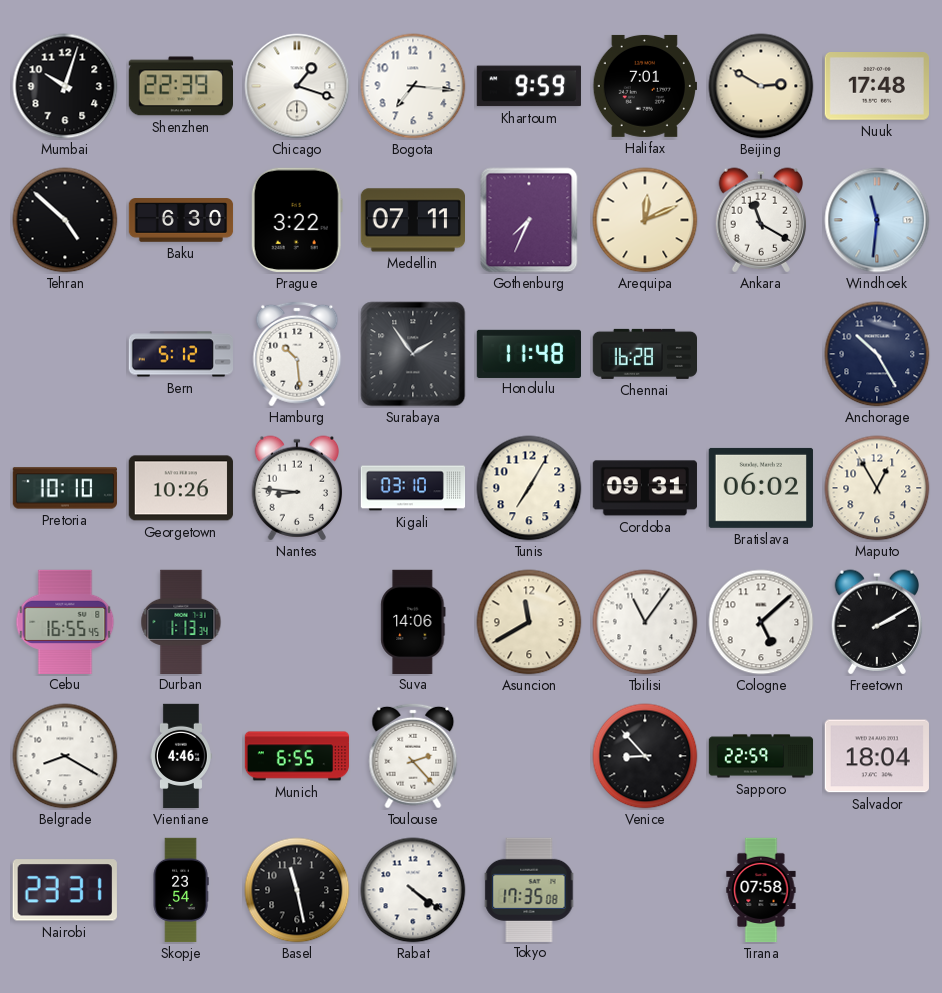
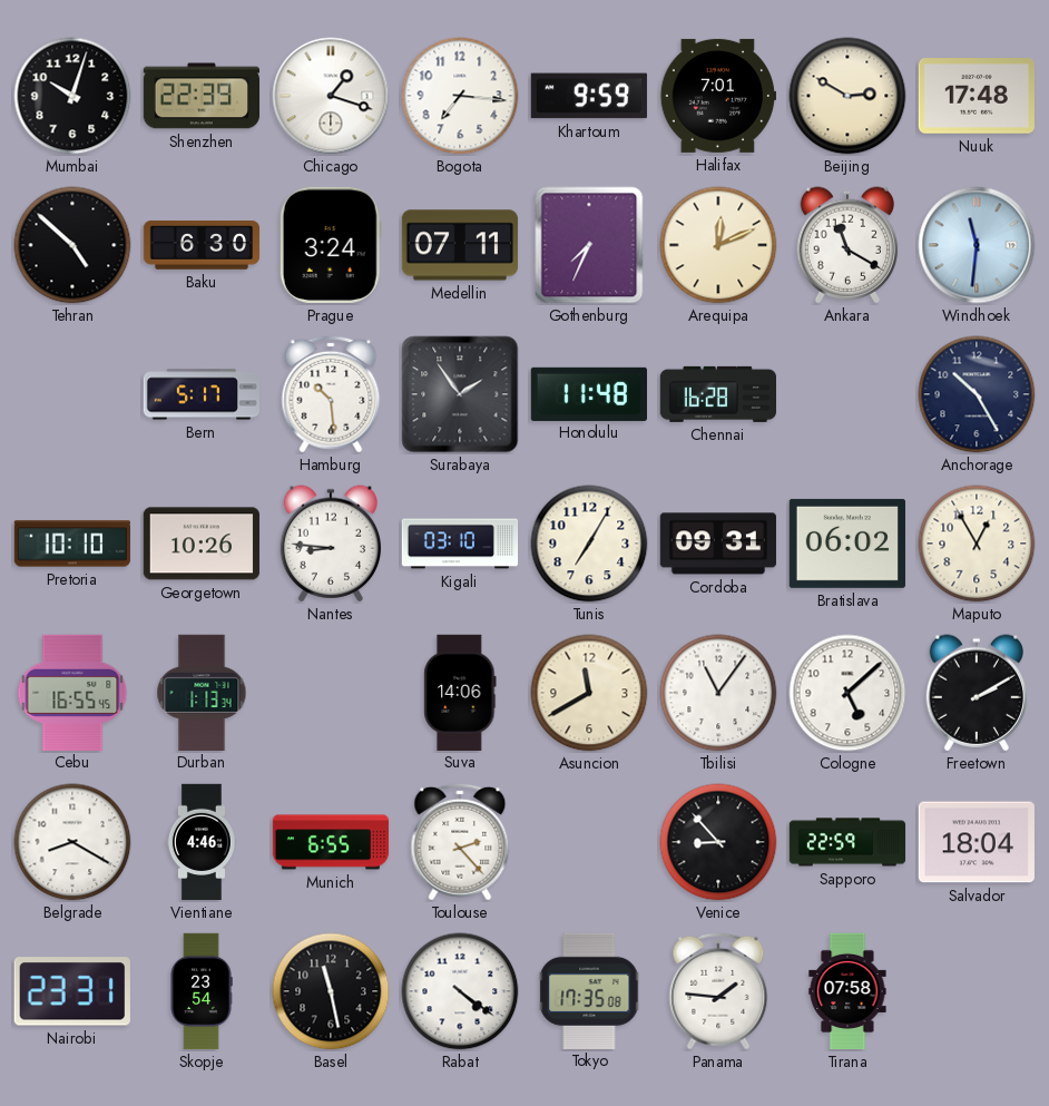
Prague: 3:22 -> 3:24
Bern: 5:12 -> 5:17
Panama: none -> 1:46
